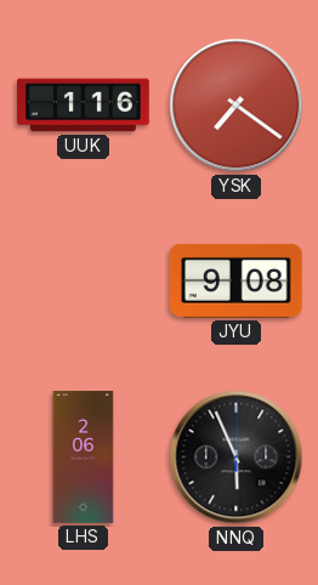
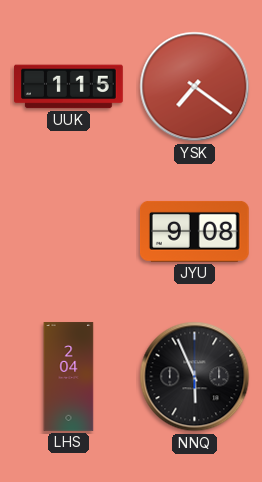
UUK: 1:16 -> 1:15
LHS: 2:06 -> 2:04
